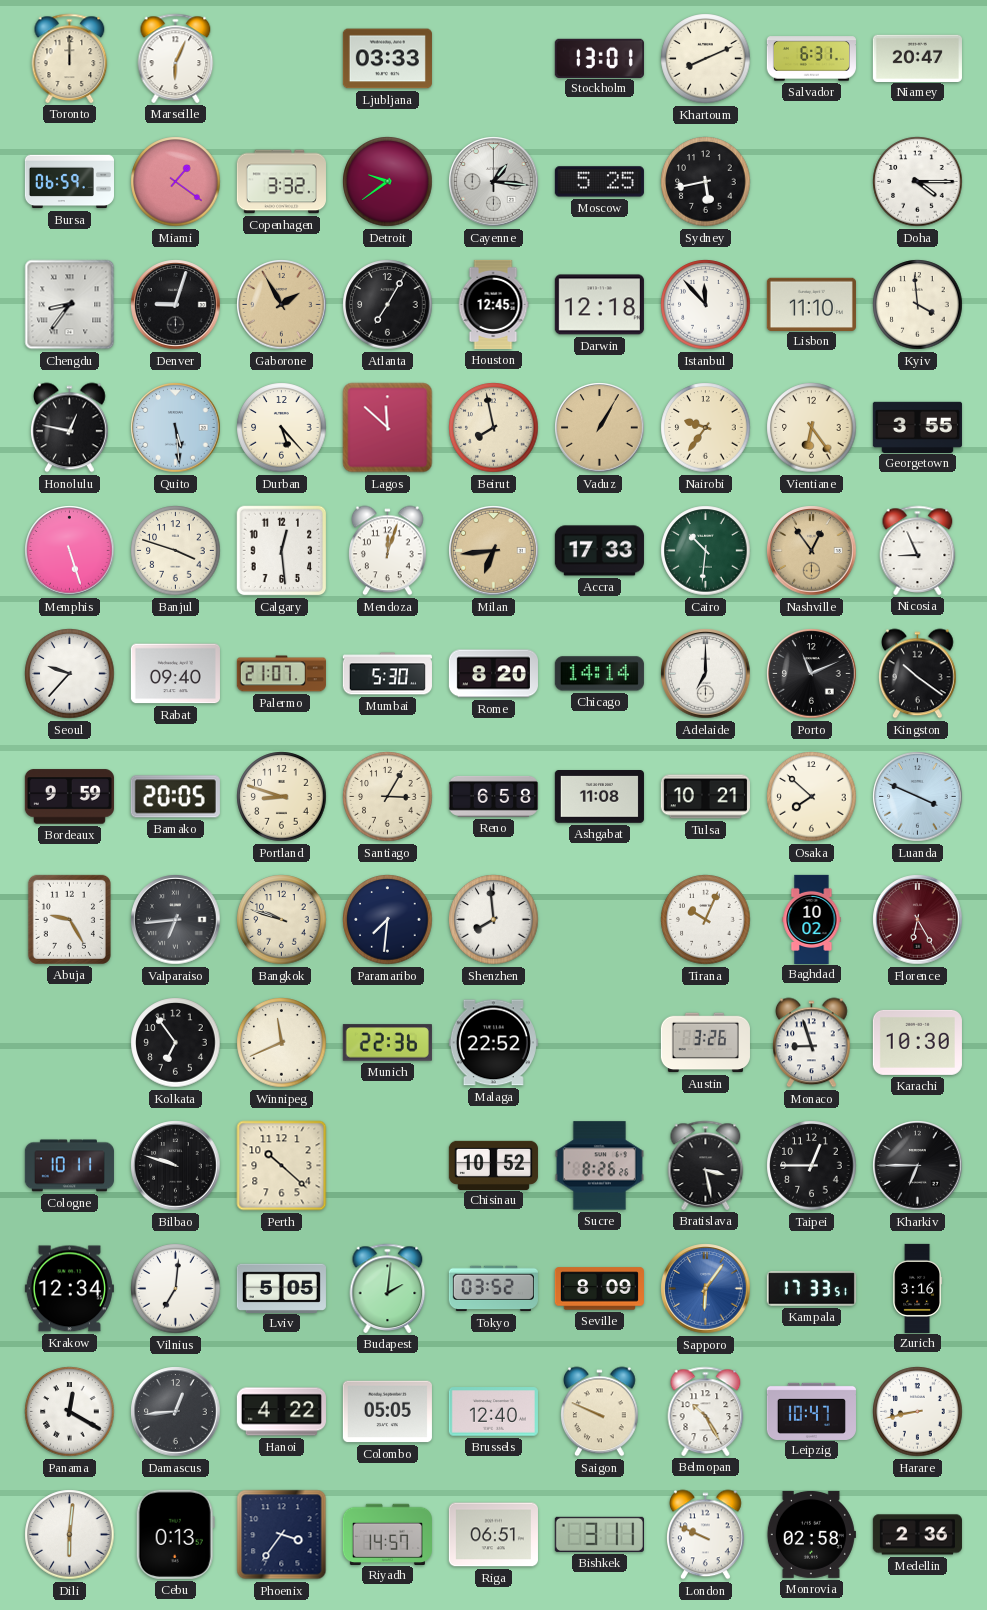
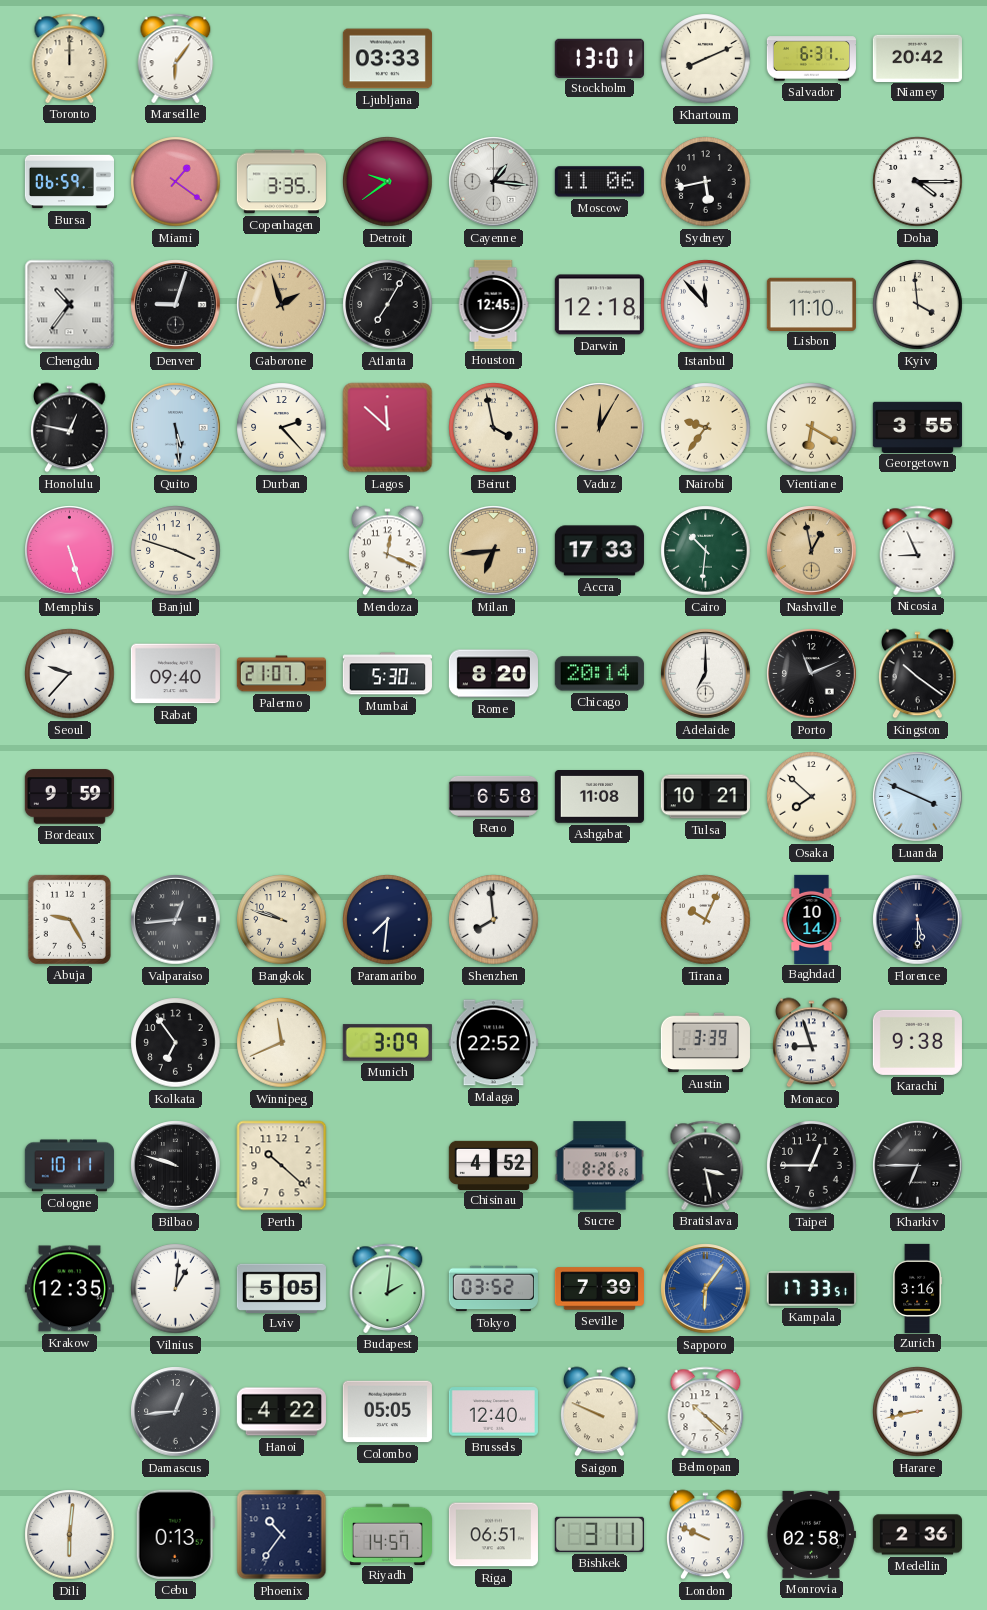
Marseille: 6:04 -> 6:06
Niamey: 20:47 -> 20:42
Copenhagen: 3:32 -> 3:35
Moscow: 5:25 -> 11:06
Chengdu: 8:36 -> 10:36
Gaborone: 1:55 -> 1:57
Durban: 5:23 -> 2:23
Beirut: 7:58 -> 3:58
Vaduz: 1:05 -> 12:05
Vientiane: 6:24 -> 6:20
Calgary: 12:29 -> none
Mendoza: 12:03 -> 12:19
Nashville: 12:54 -> 12:58
Chicago: 14:14 -> 20:14
Bamako: 20:05 -> none
Portland: 8:48 -> none
Santiago: 3:05 -> none
Valparaiso: 6:44 -> 12:44
Baghdad: 10:02 -> 10:14
Florence: 6:25 -> 5:30
Florence dial: burgundy -> navy
Munich: 22:36 -> 3:09
Austin: 3:26 -> 3:39
Karachi: 10:30 -> 9:38
Chisinau: 10:52 -> 4:52
Krakow: 12:34 -> 12:35
Vilnius: 7:01 -> 1:01
Seville: 8:09 -> 7:39
Panama: 12:20 -> none
Belmopan: 10:25 -> 10:22
Leipzig: 10:47 -> none
Phoenix: 3:36 -> 10:36
